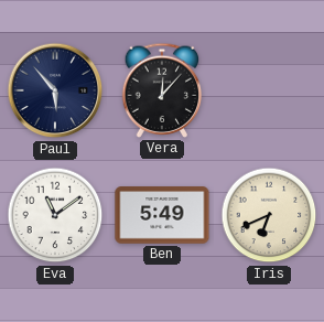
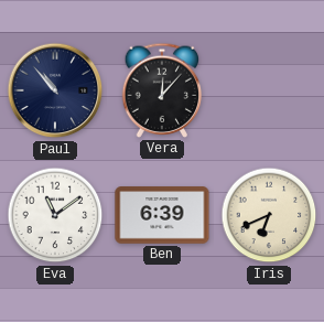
Paul: 5:53 -> 10:53
Ben: 5:49 -> 6:39
